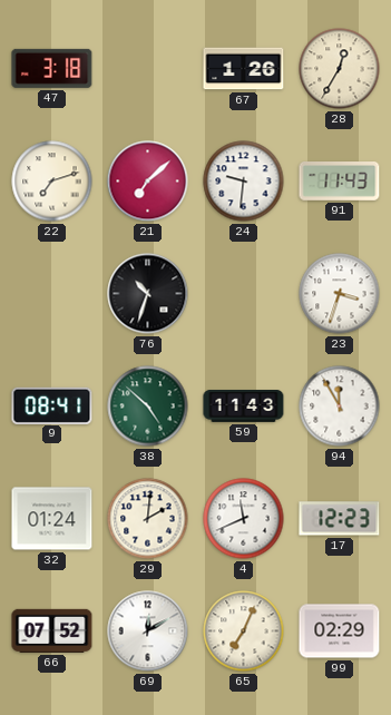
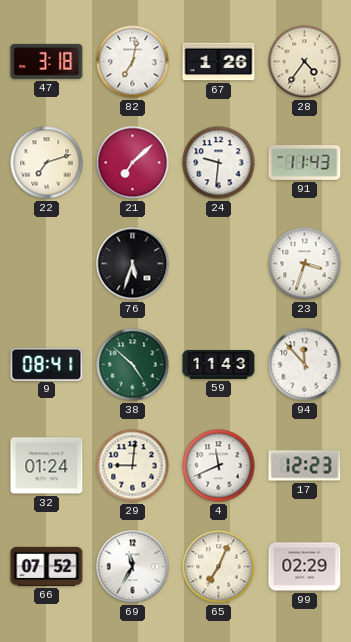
82: none -> 7:02
28: 12:35 -> 4:36
76: 10:33 -> 5:33
94: 11:55 -> 11:53
29: 2:01 -> 9:01
69: 12:10 -> 11:35
